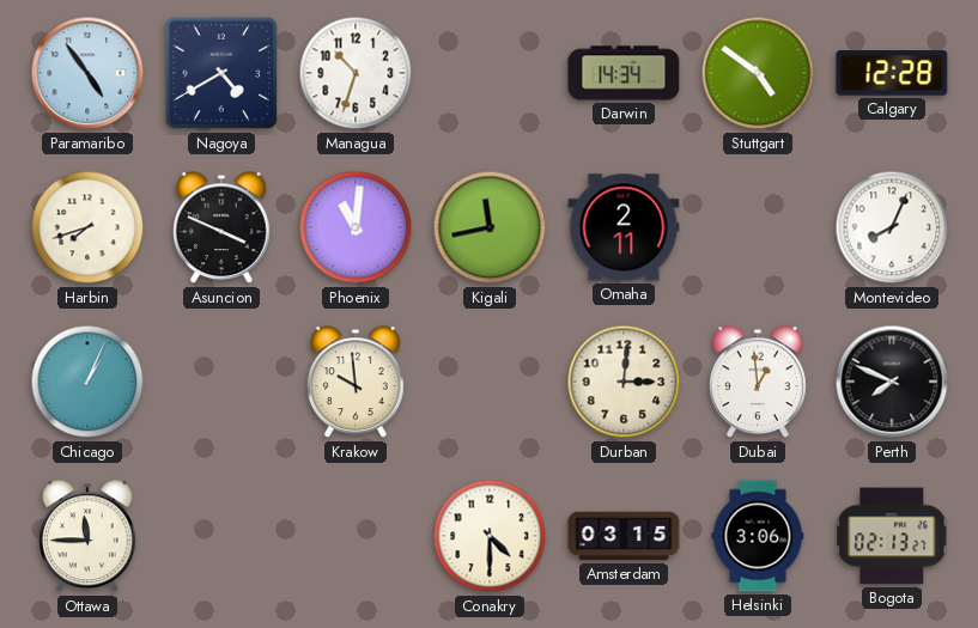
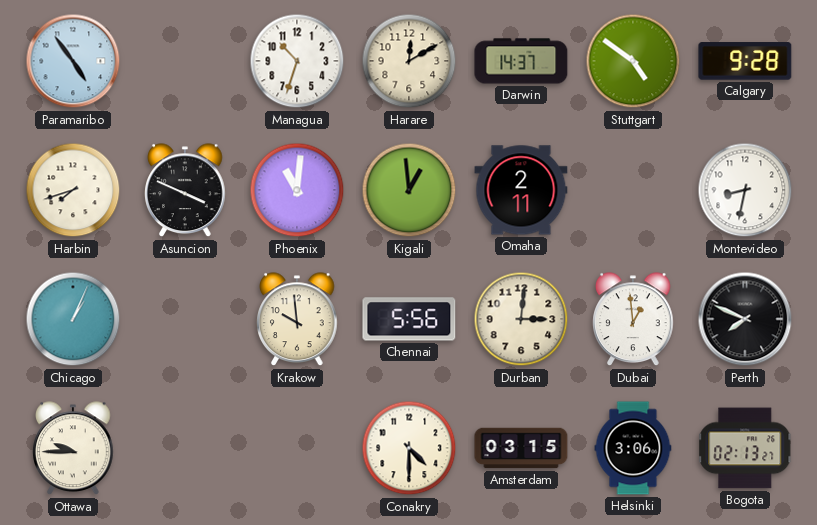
Nagoya: 4:40 -> none
Harare: none -> 12:10
Darwin: 14:34 -> 14:37
Calgary: 12:28 -> 9:28
Kigali: 11:43 -> 12:59
Montevideo: 8:04 -> 8:32
Chennai: none -> 5:56
Ottawa: 11:45 -> 9:45
